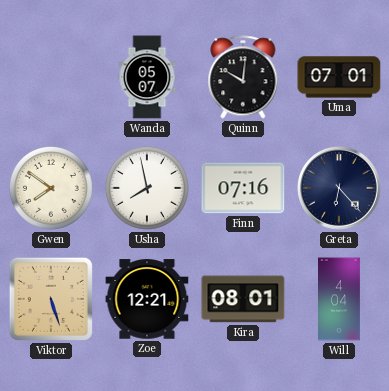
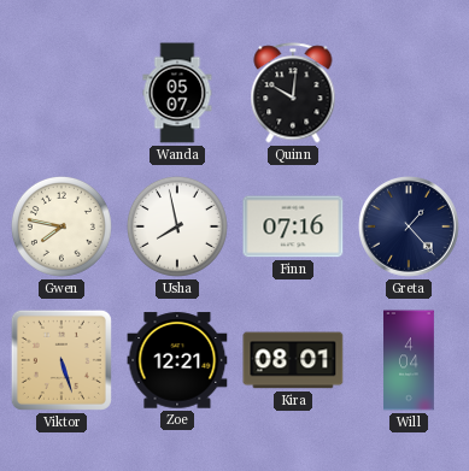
Uma: 07:01 -> none
Gwen: 7:51 -> 7:47
Greta: 6:23 -> 1:23
